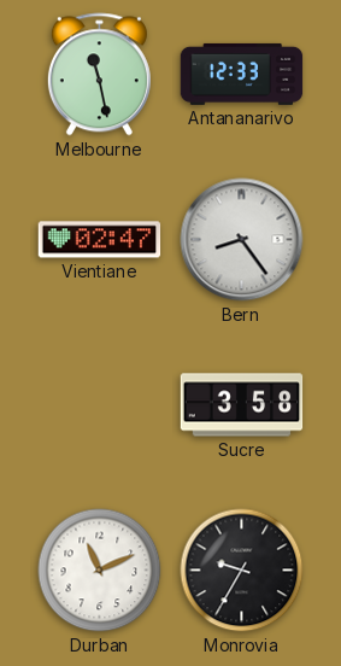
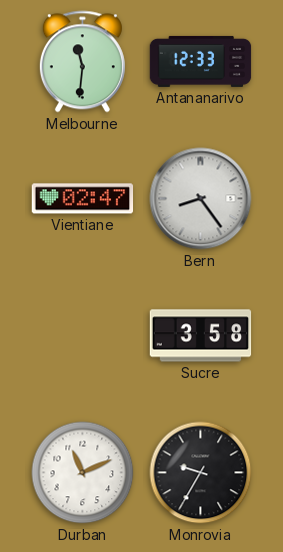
Melbourne: 11:28 -> 11:31
